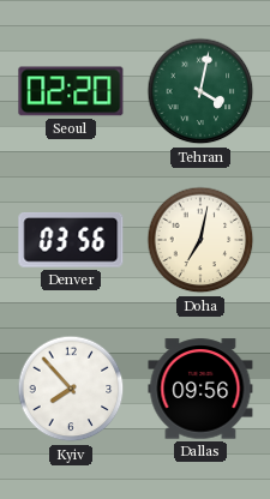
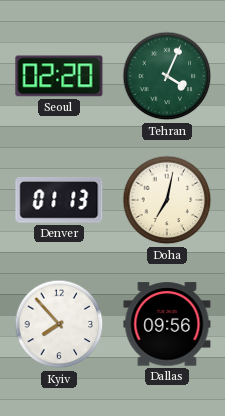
Tehran: 4:02 -> 4:04
Denver: 03:56 -> 01:13
